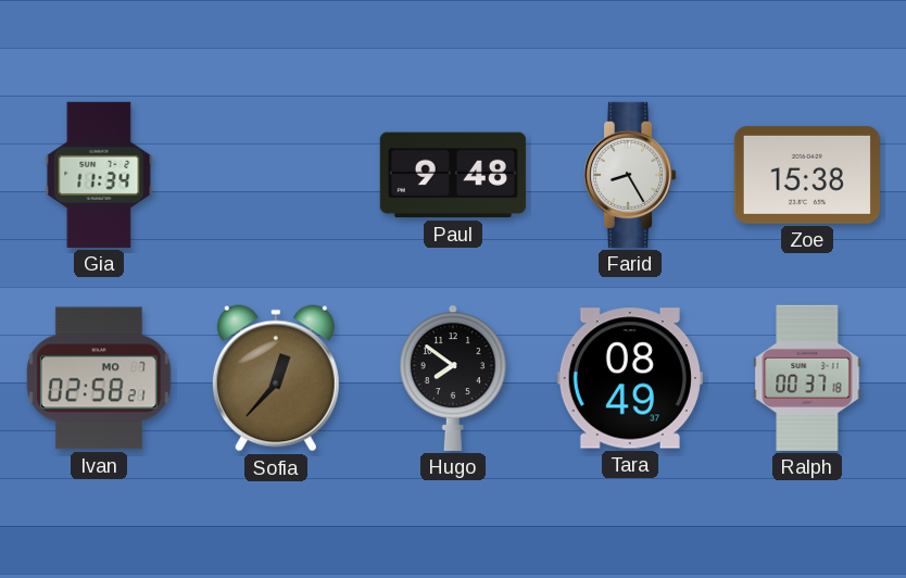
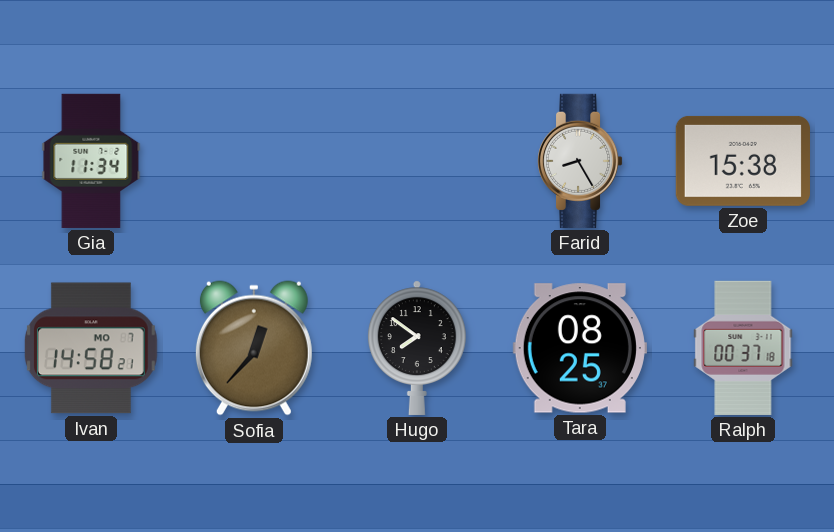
Paul: 9:48 -> none
Ivan: 02:58 -> 14:58
Tara: 08:49 -> 08:25
